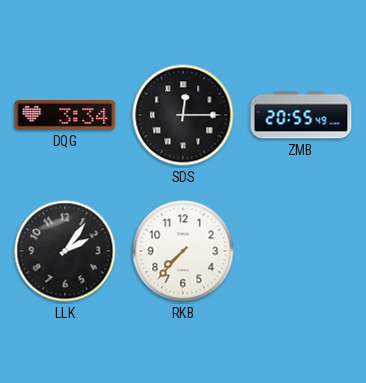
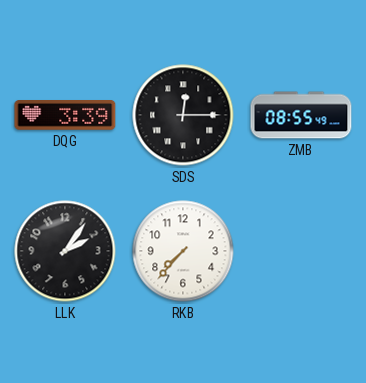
DQG: 3:34 -> 3:39
ZMB: 20:55 -> 08:55
